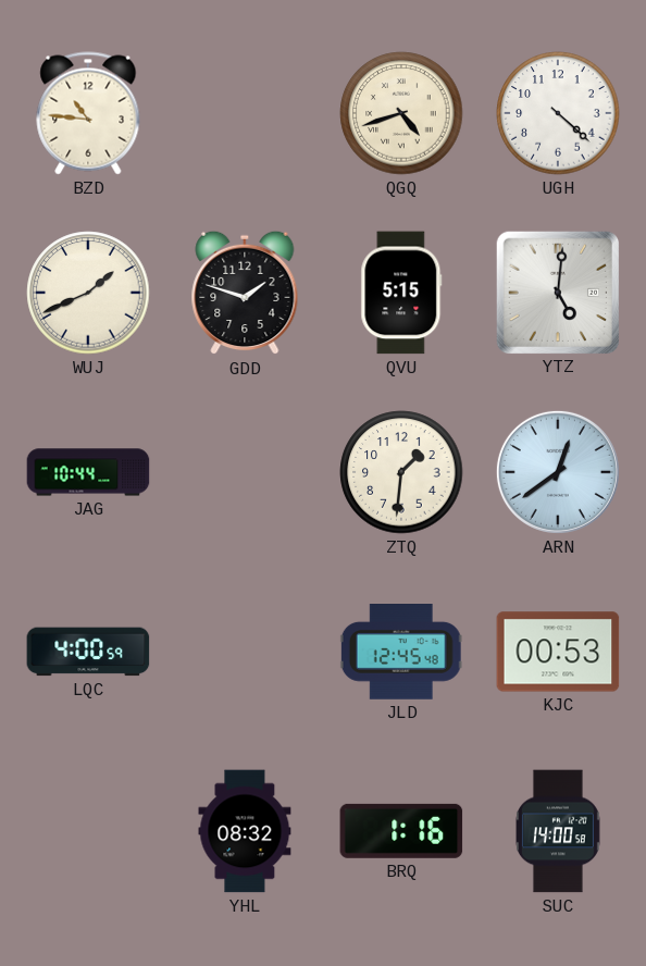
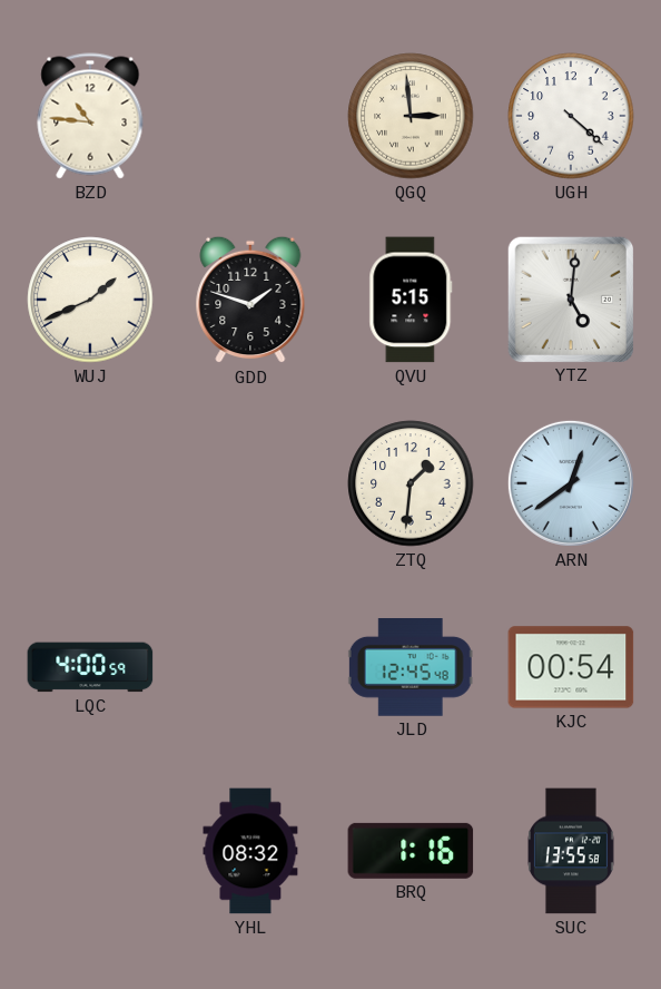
QGQ: 4:42 -> 2:59
JAG: 10:44 -> none
KJC: 00:53 -> 00:54
SUC: 14:00 -> 13:55
